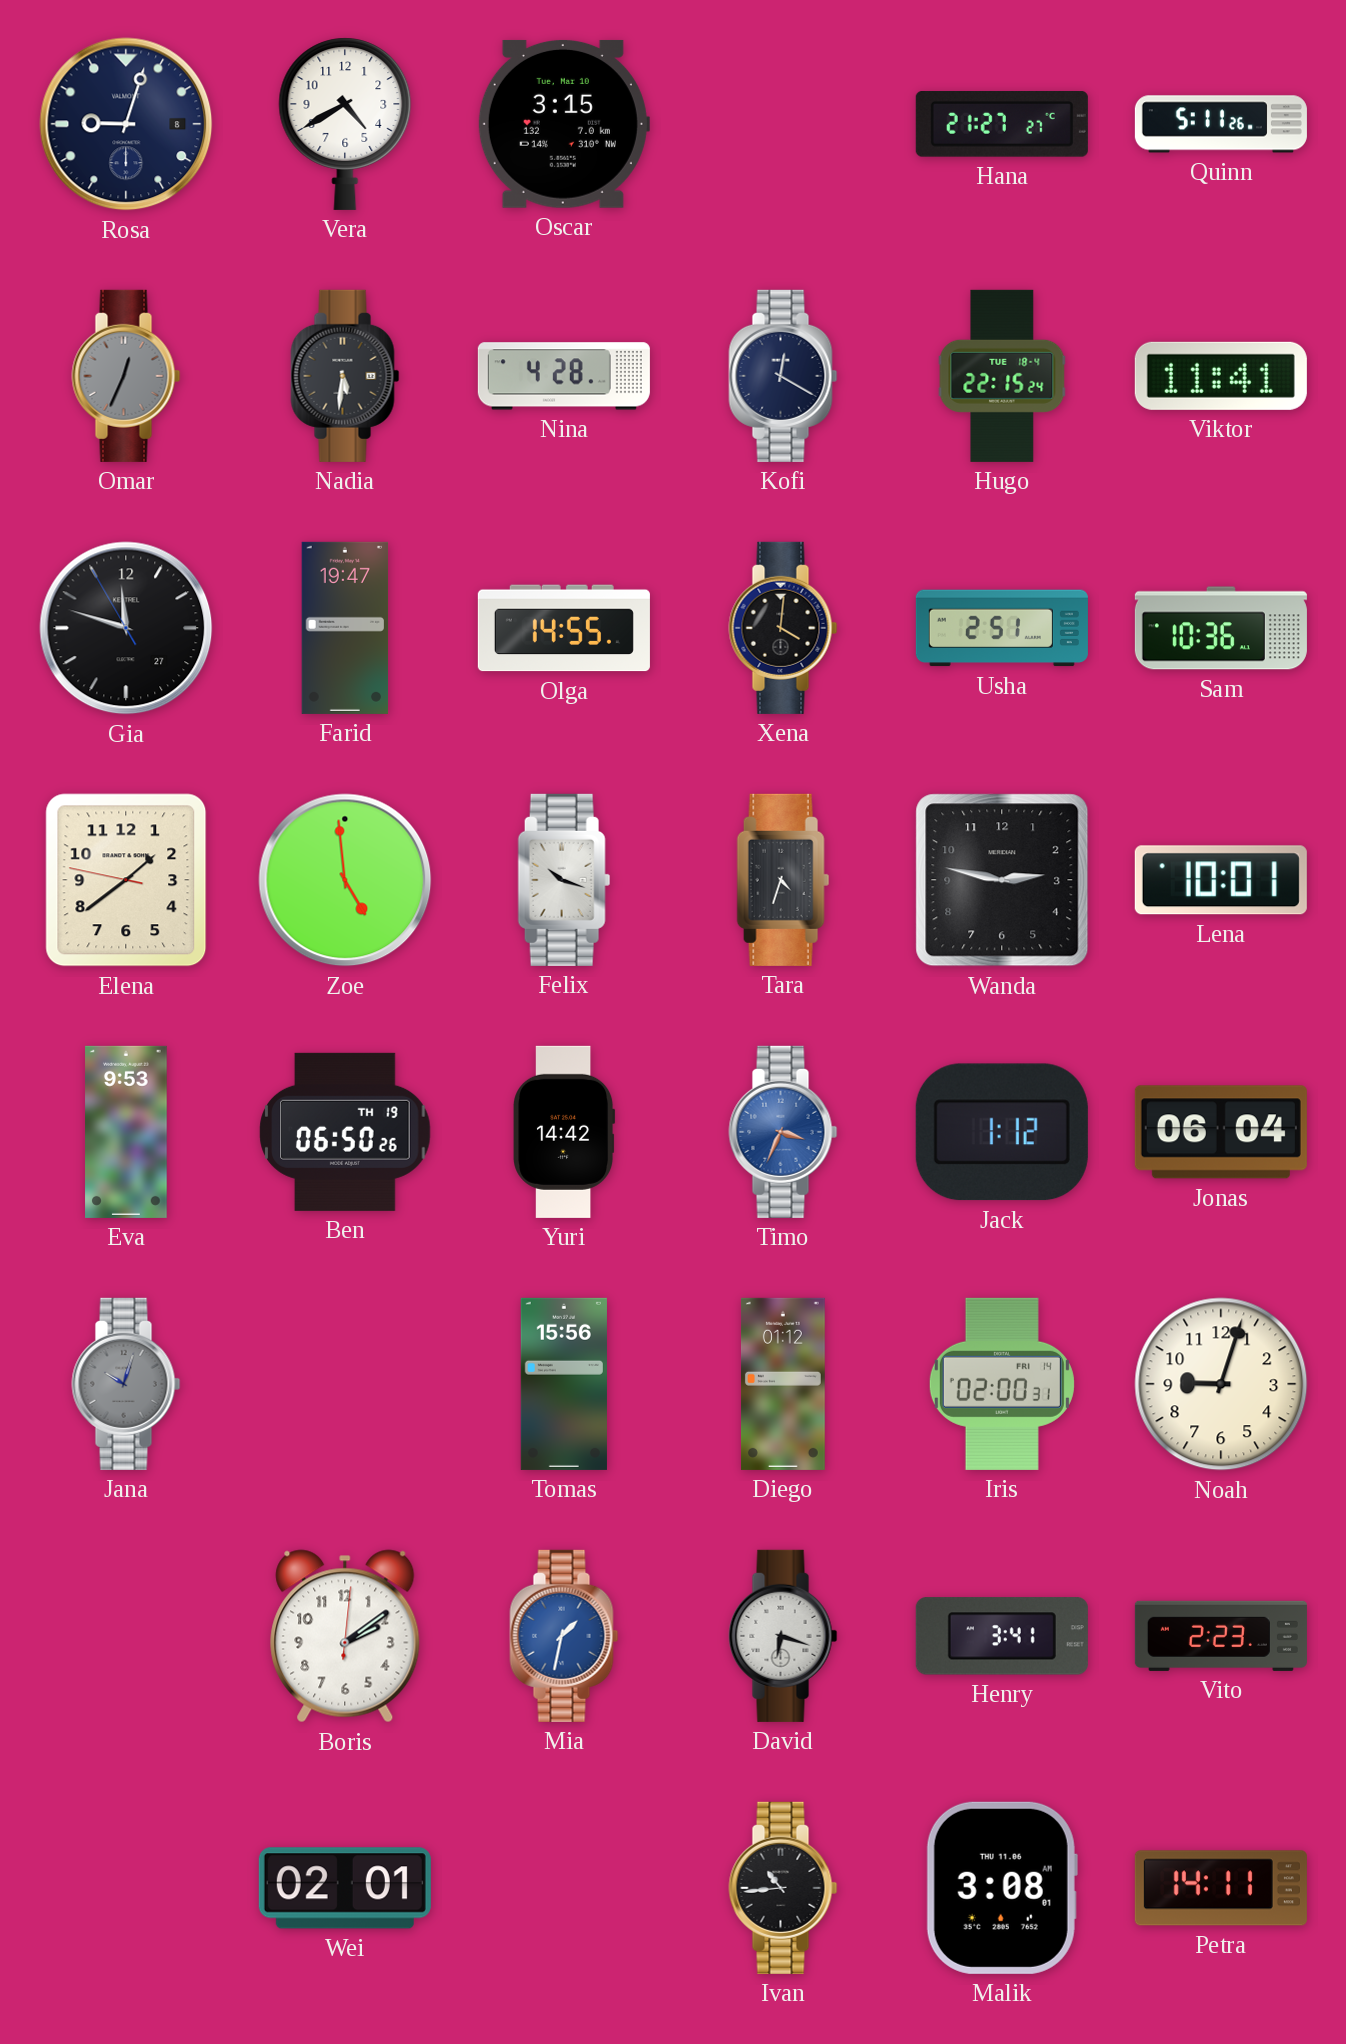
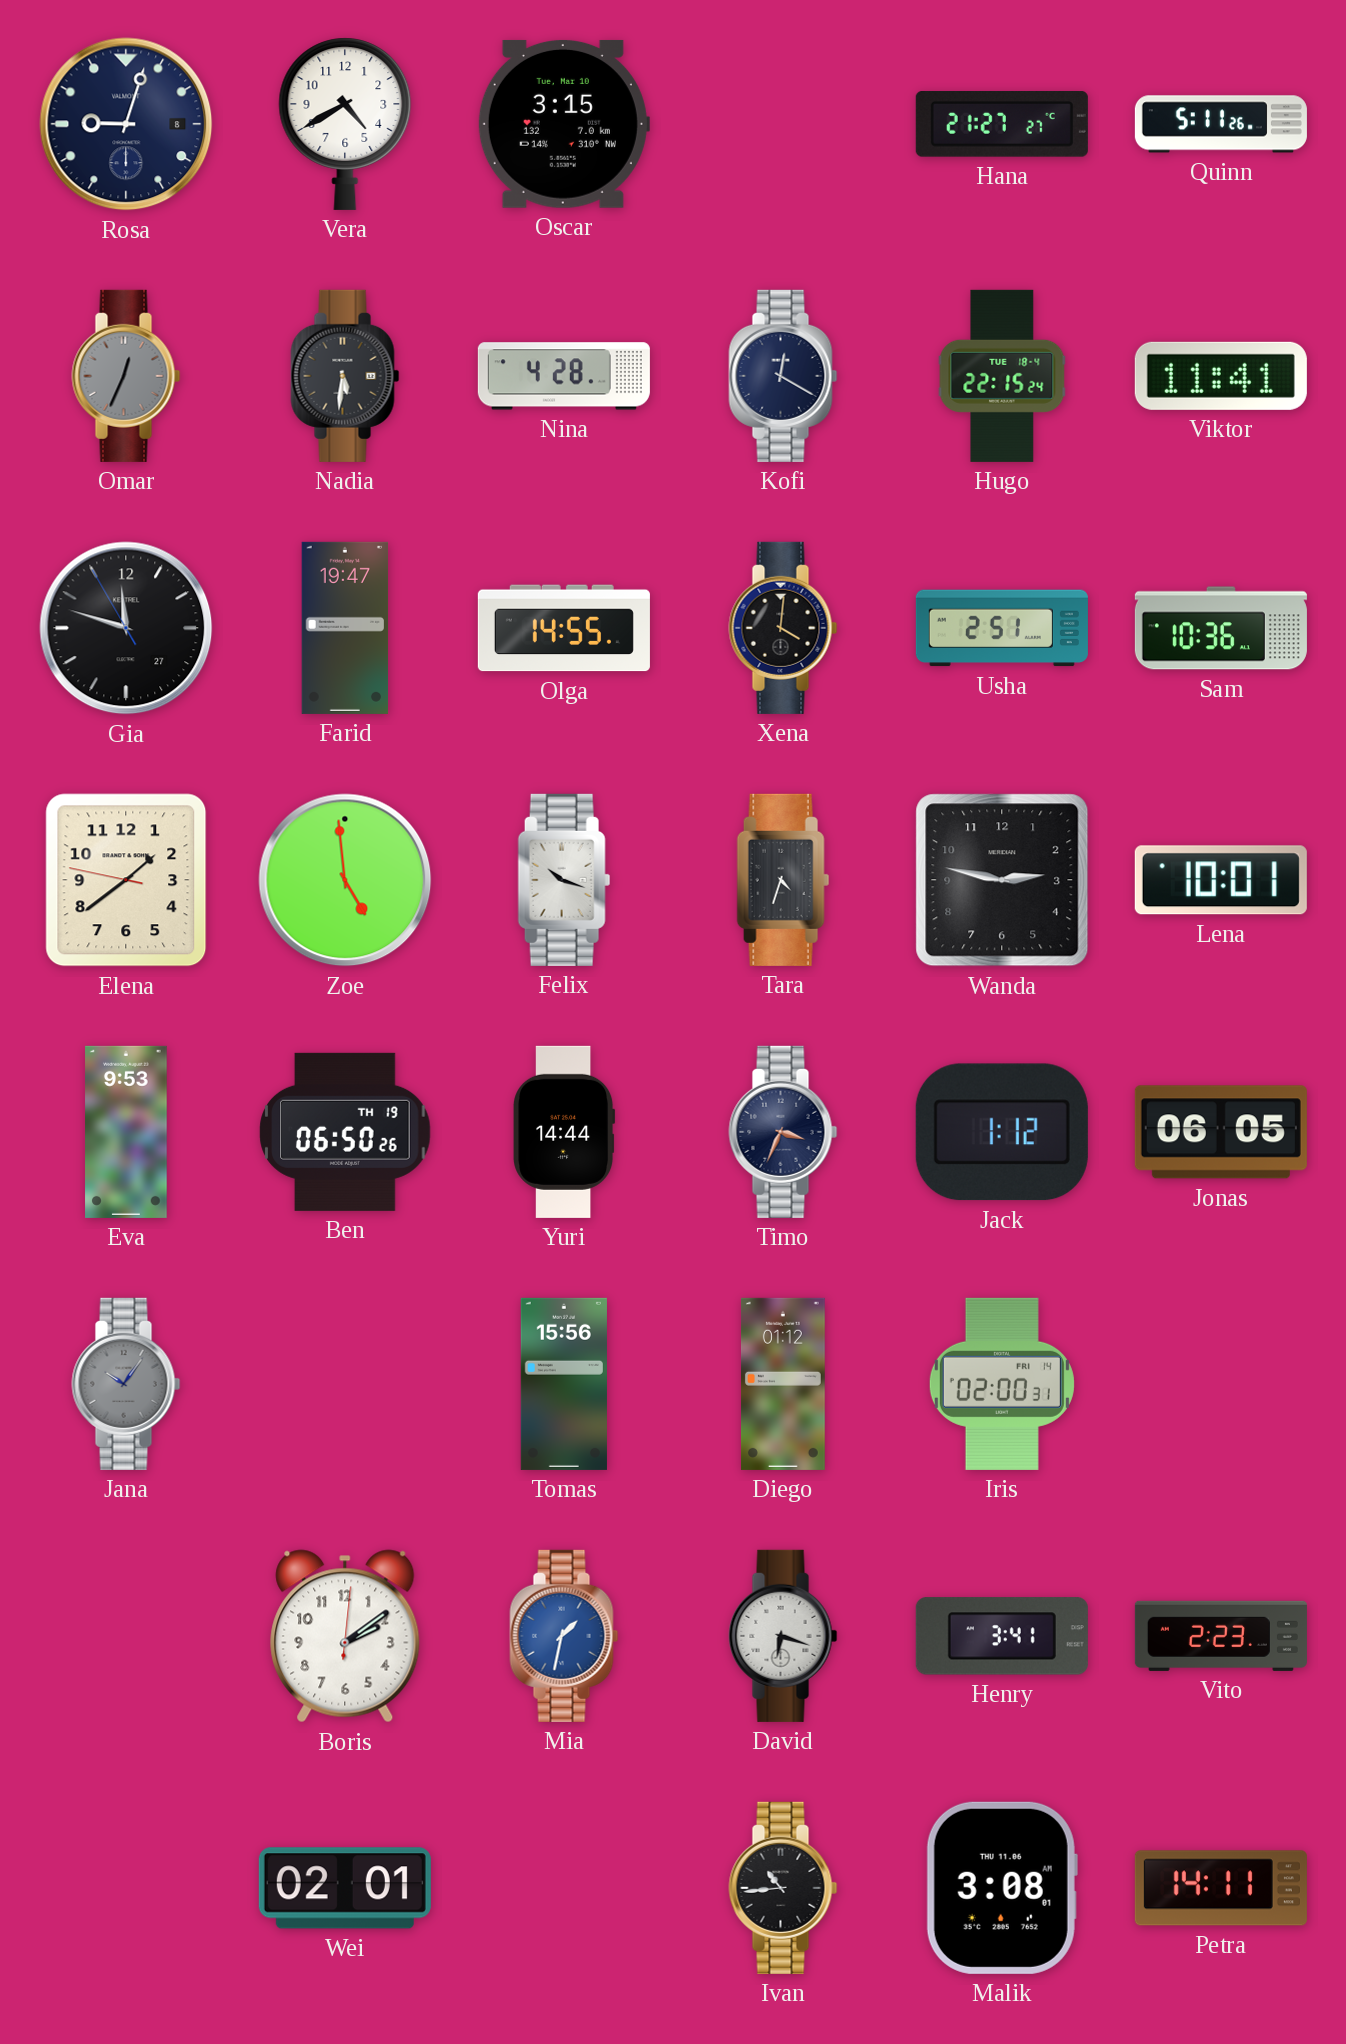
Yuri: 14:42 -> 14:44
Timo dial: blue -> navy
Jonas: 06:04 -> 06:05
Jana: 10:03 -> 10:06
Noah: 9:03 -> none
